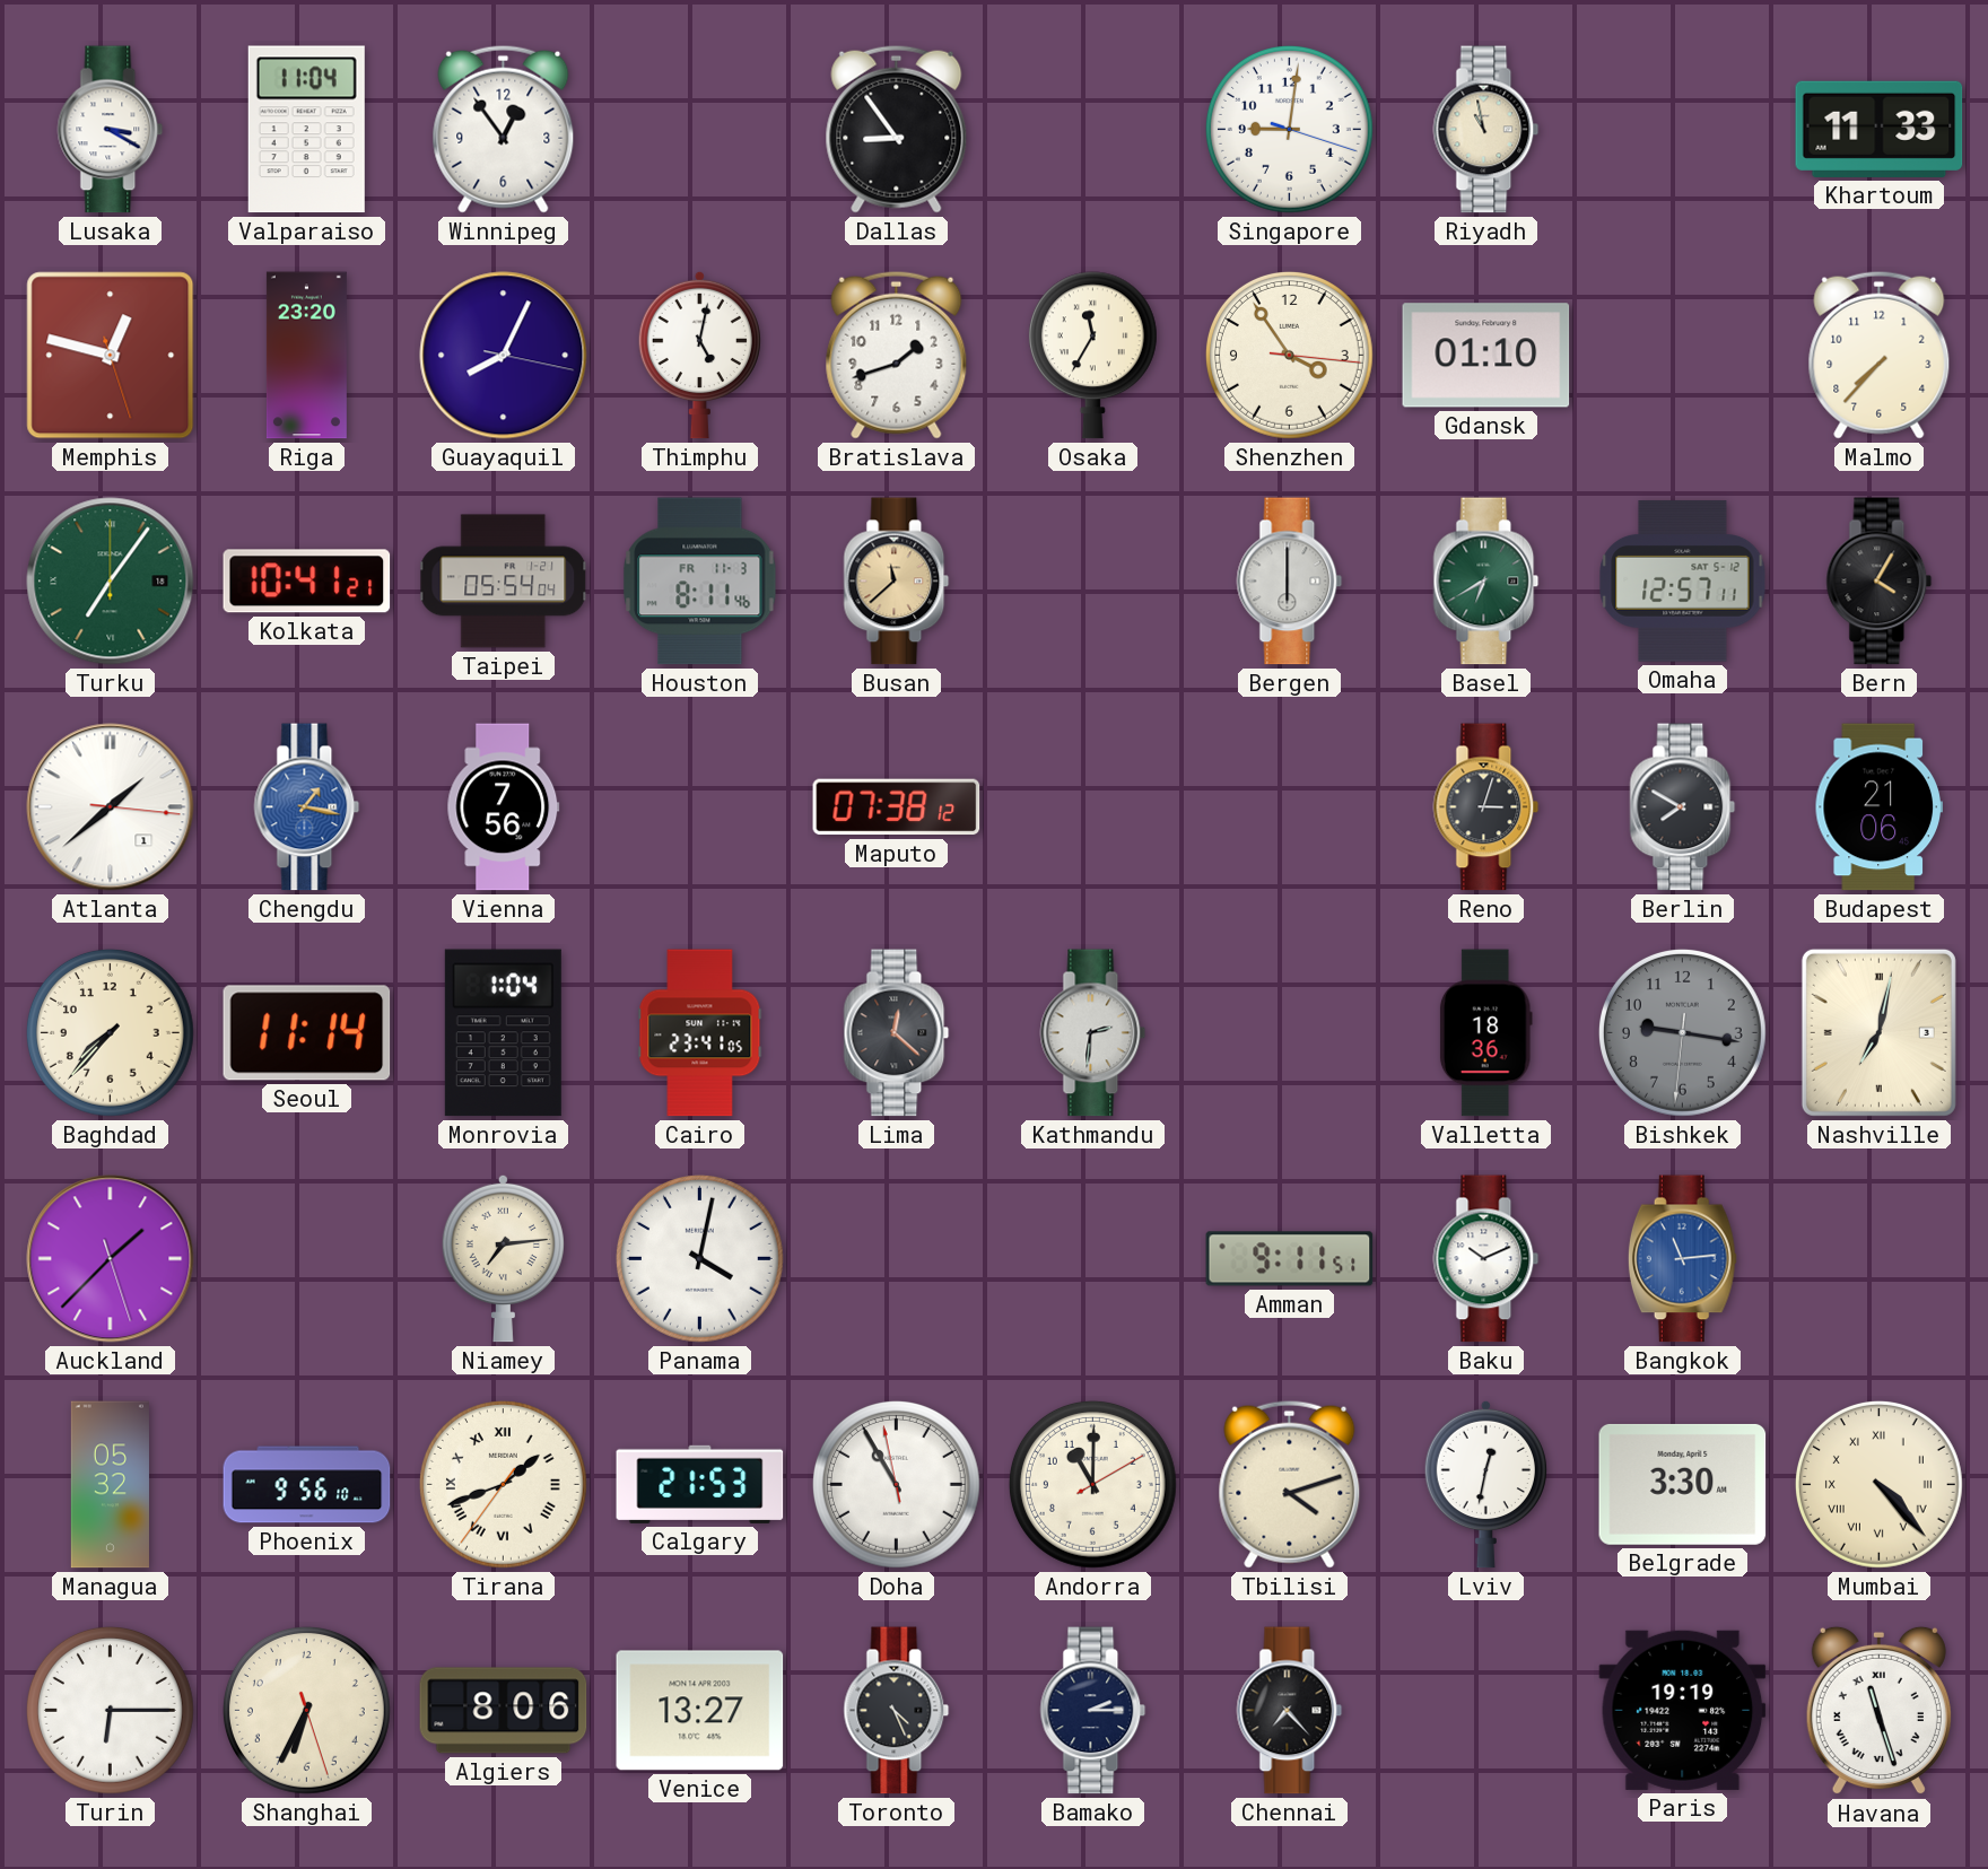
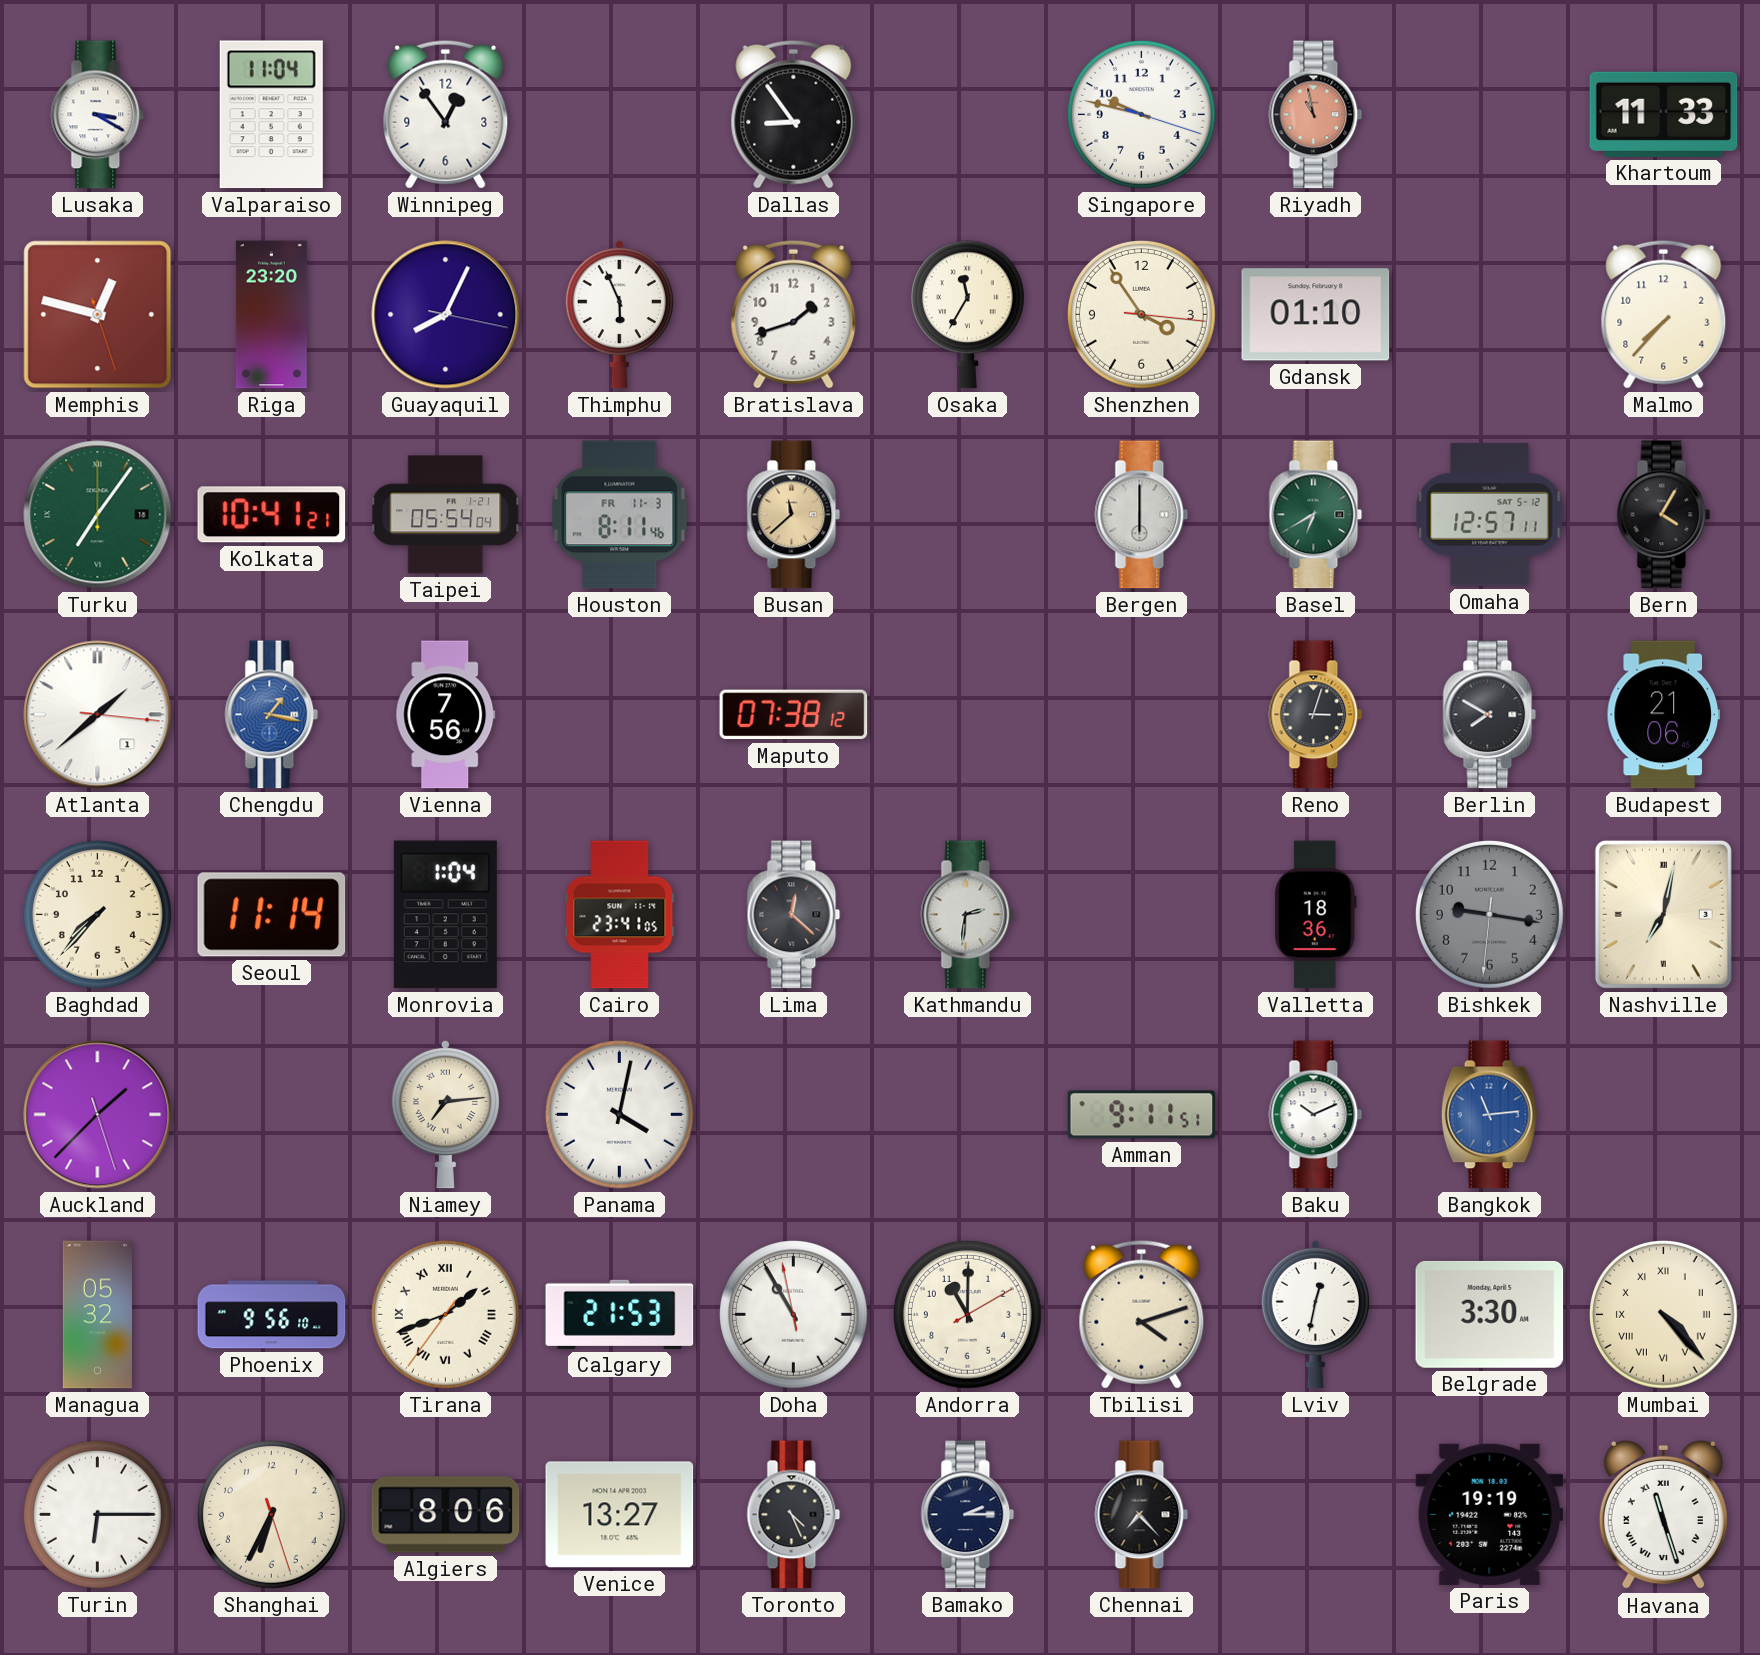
Singapore: 9:01 -> 9:47
Riyadh dial: cream -> salmon
Thimphu: 5:02 -> 5:56
